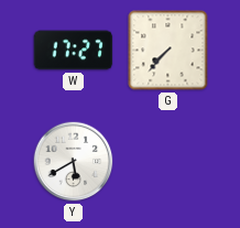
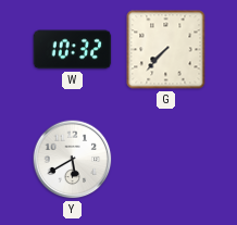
W: 17:27 -> 10:32
